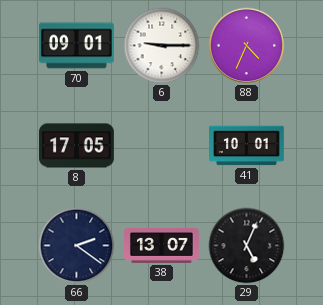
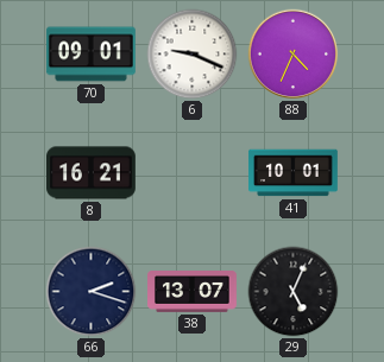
6: 9:15 -> 9:19
8: 17:05 -> 16:21
66: 2:21 -> 2:18
